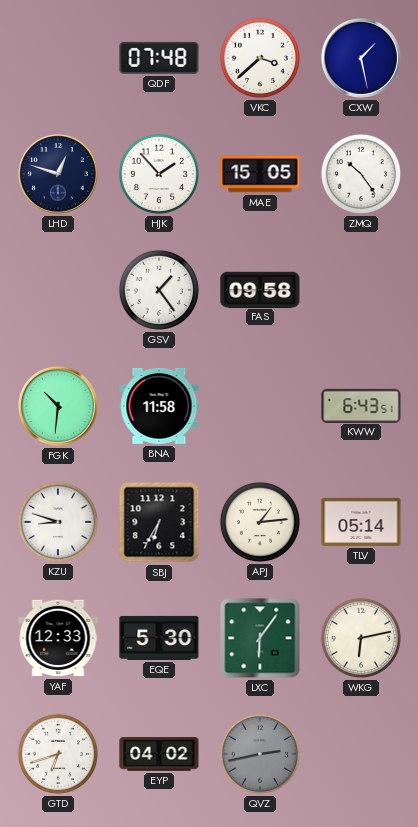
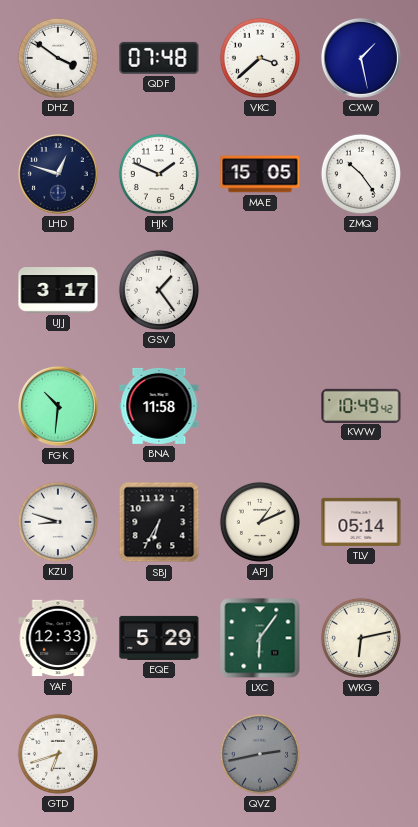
DHZ: none -> 3:51
HJK: 1:53 -> 1:49
UJJ: none -> 3:17
FAS: 09:58 -> none
KWW: 6:43 -> 10:49
APJ: 1:14 -> 1:11
EQE: 5:30 -> 5:29
EYP: 04:02 -> none
